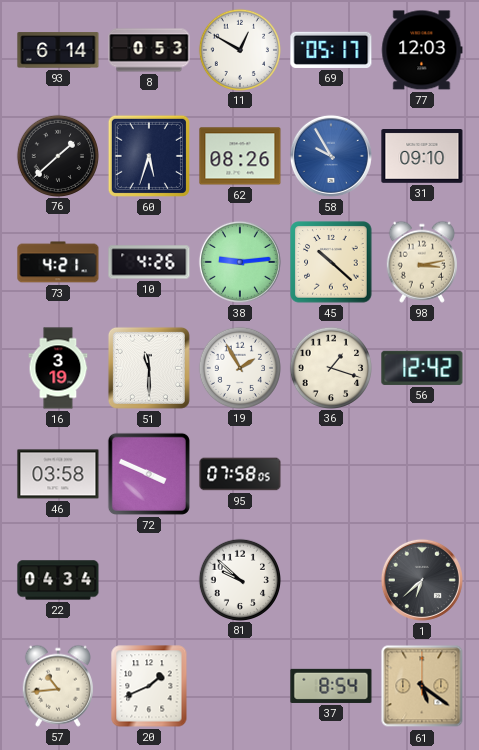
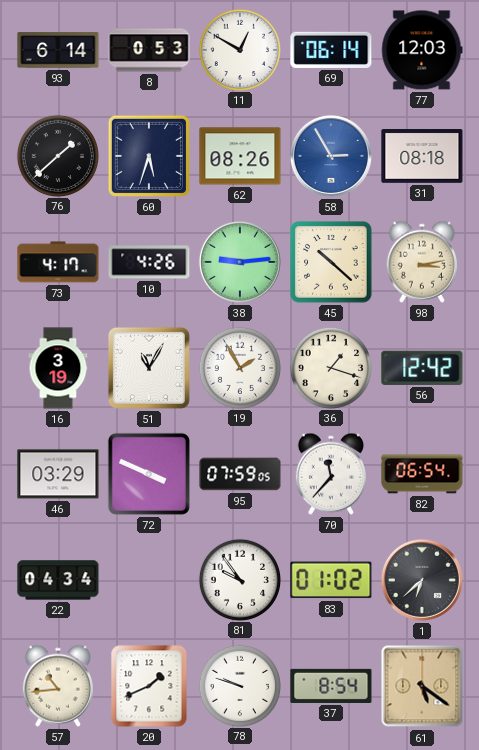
69: 05:17 -> 06:14
58: 9:55 -> 2:55
31: 09:10 -> 08:18
73: 4:21 -> 4:17
51: 11:30 -> 11:05
46: 03:58 -> 03:29
95: 07:58 -> 07:59
70: none -> 11:37
82: none -> 06:54
81: 9:52 -> 9:54
83: none -> 01:02
78: none -> 9:48
